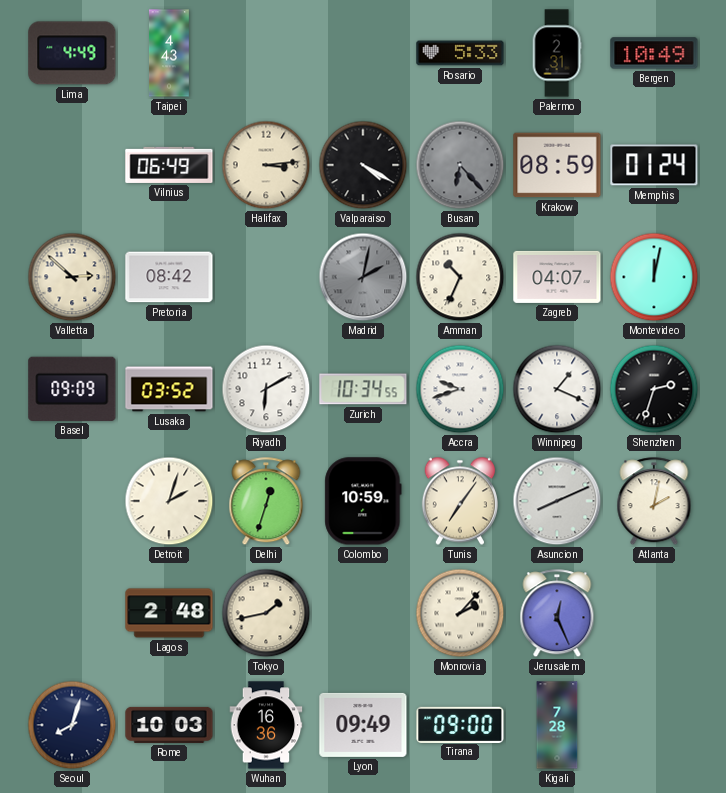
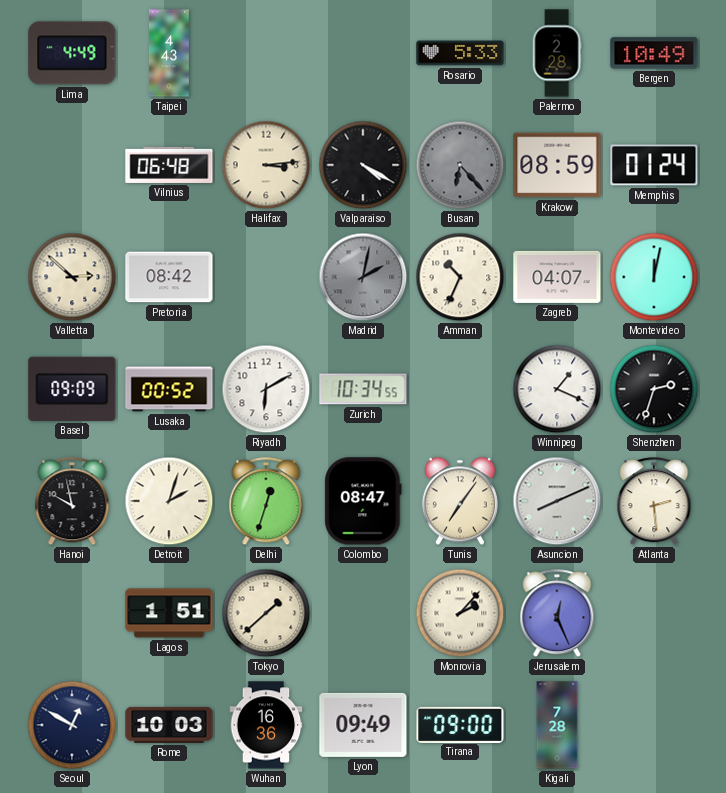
Palermo: 2:31 -> 2:28
Vilnius: 06:49 -> 06:48
Lusaka: 03:52 -> 00:52
Accra: 9:42 -> none
Hanoi: none -> 9:58
Colombo: 10:59 -> 08:47
Atlanta: 2:02 -> 2:29
Lagos: 2:48 -> 1:51
Tokyo: 1:43 -> 1:38
Seoul: 8:03 -> 12:50
